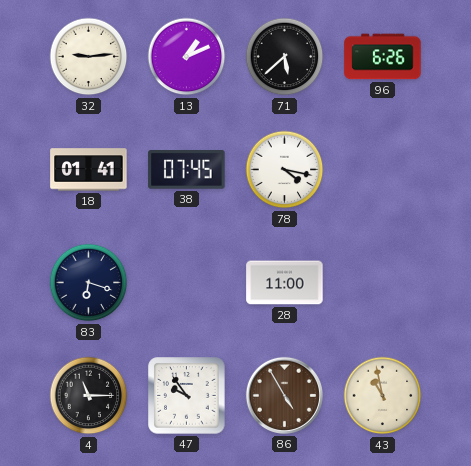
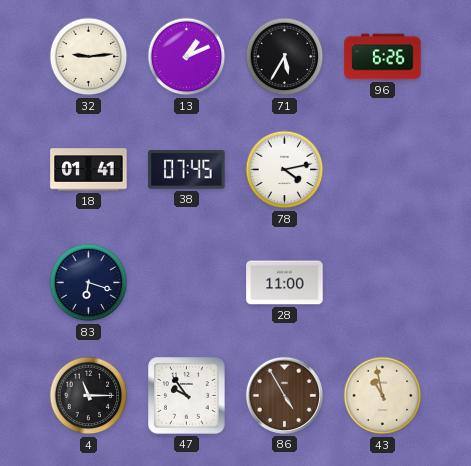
71: 5:38 -> 5:35
78: 4:17 -> 4:13
